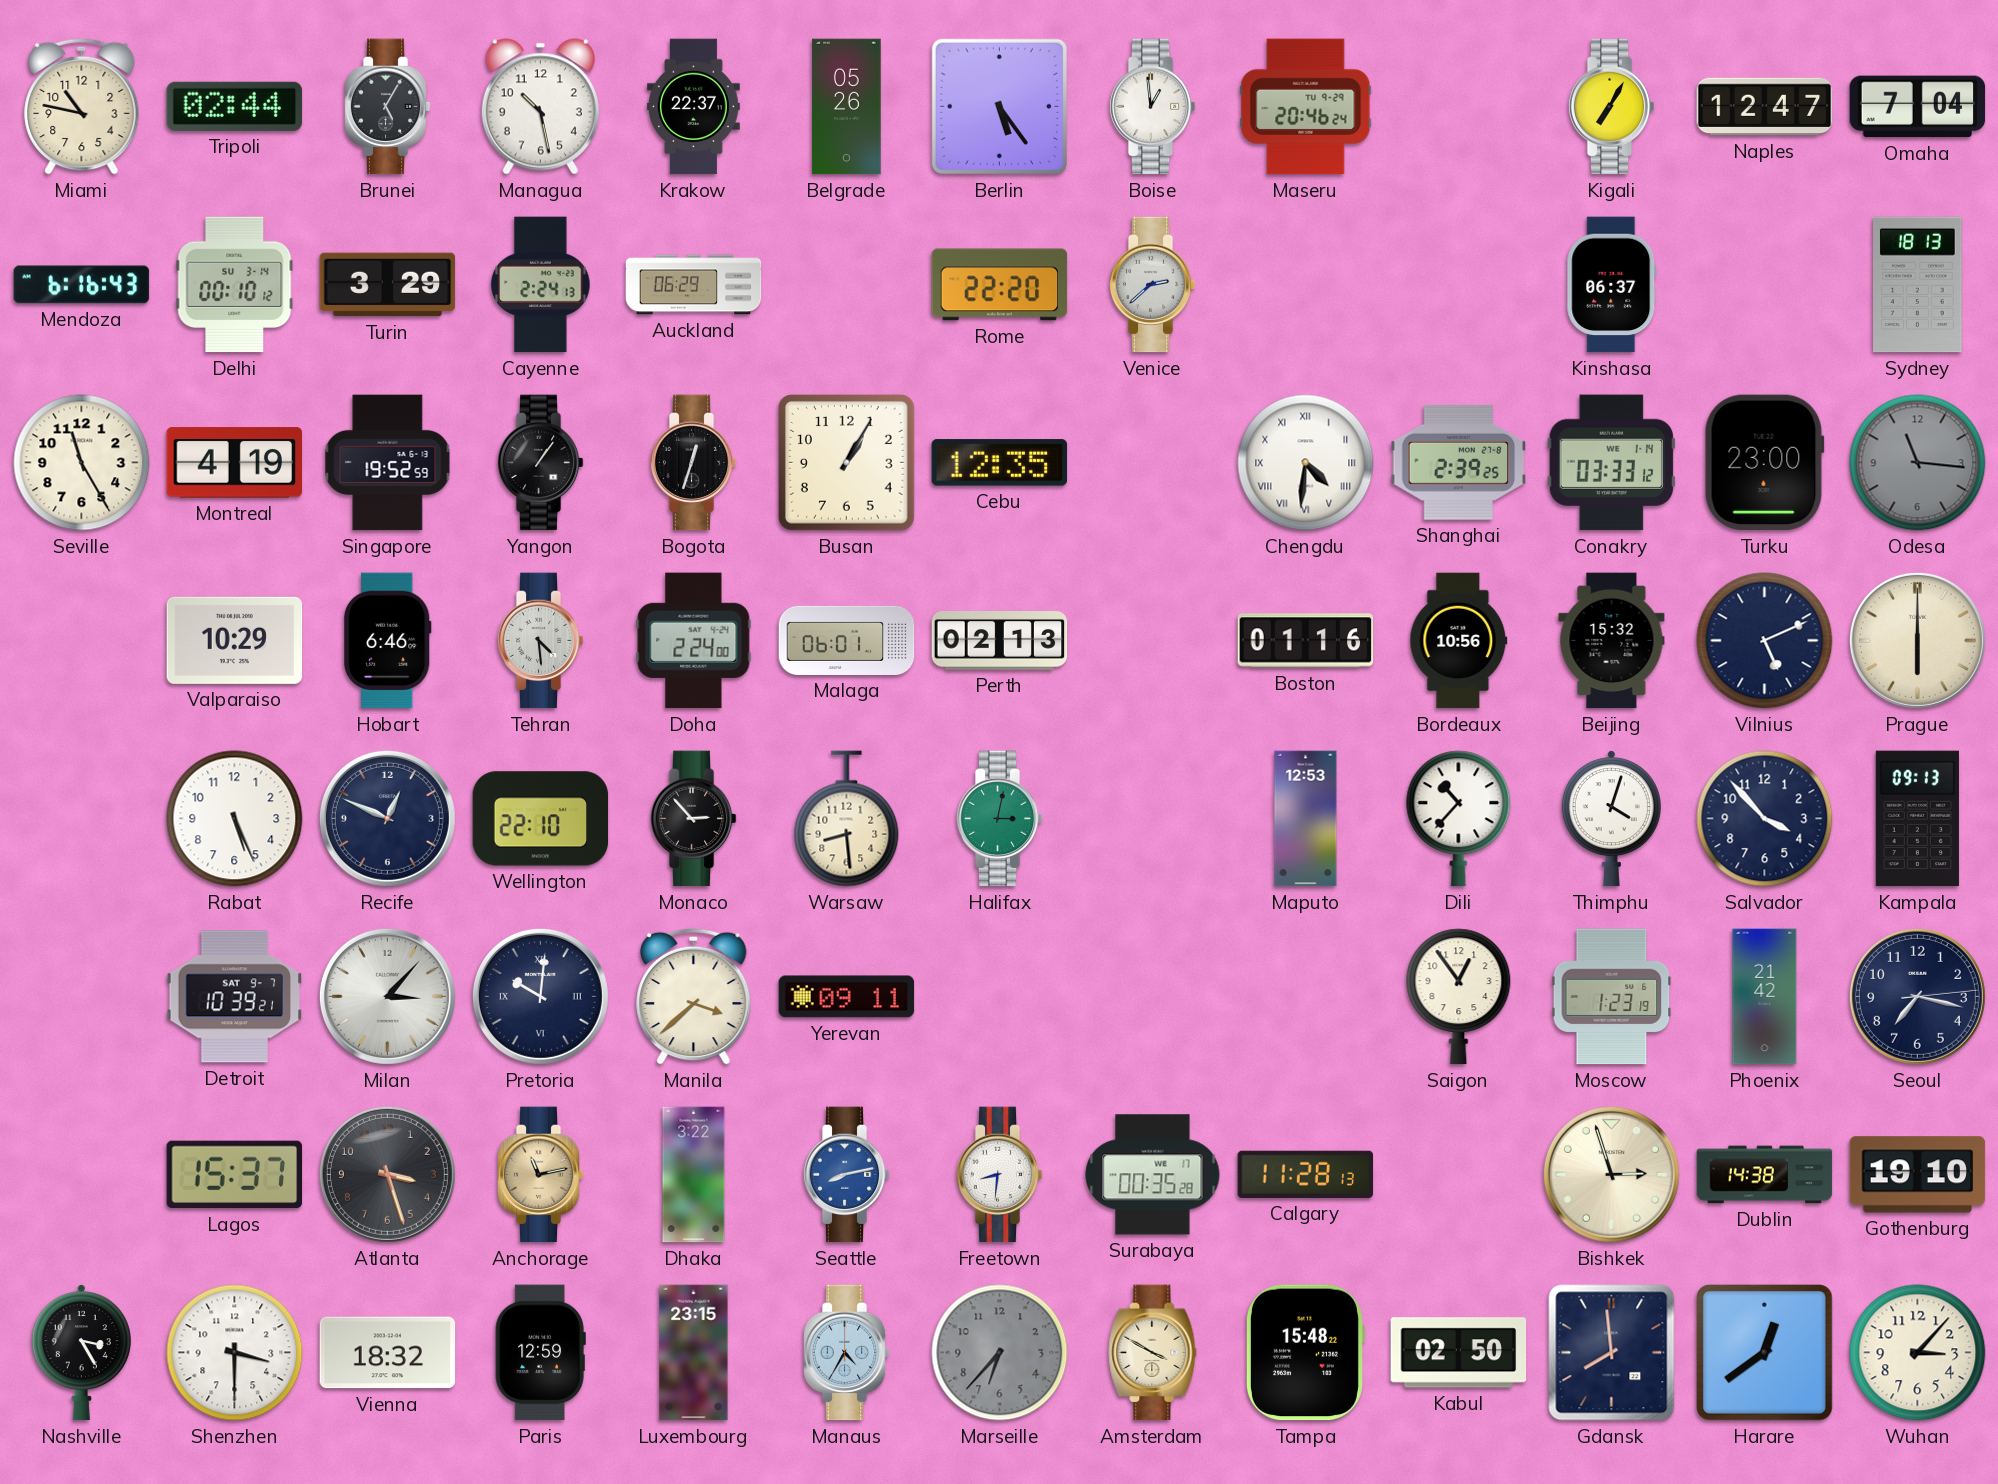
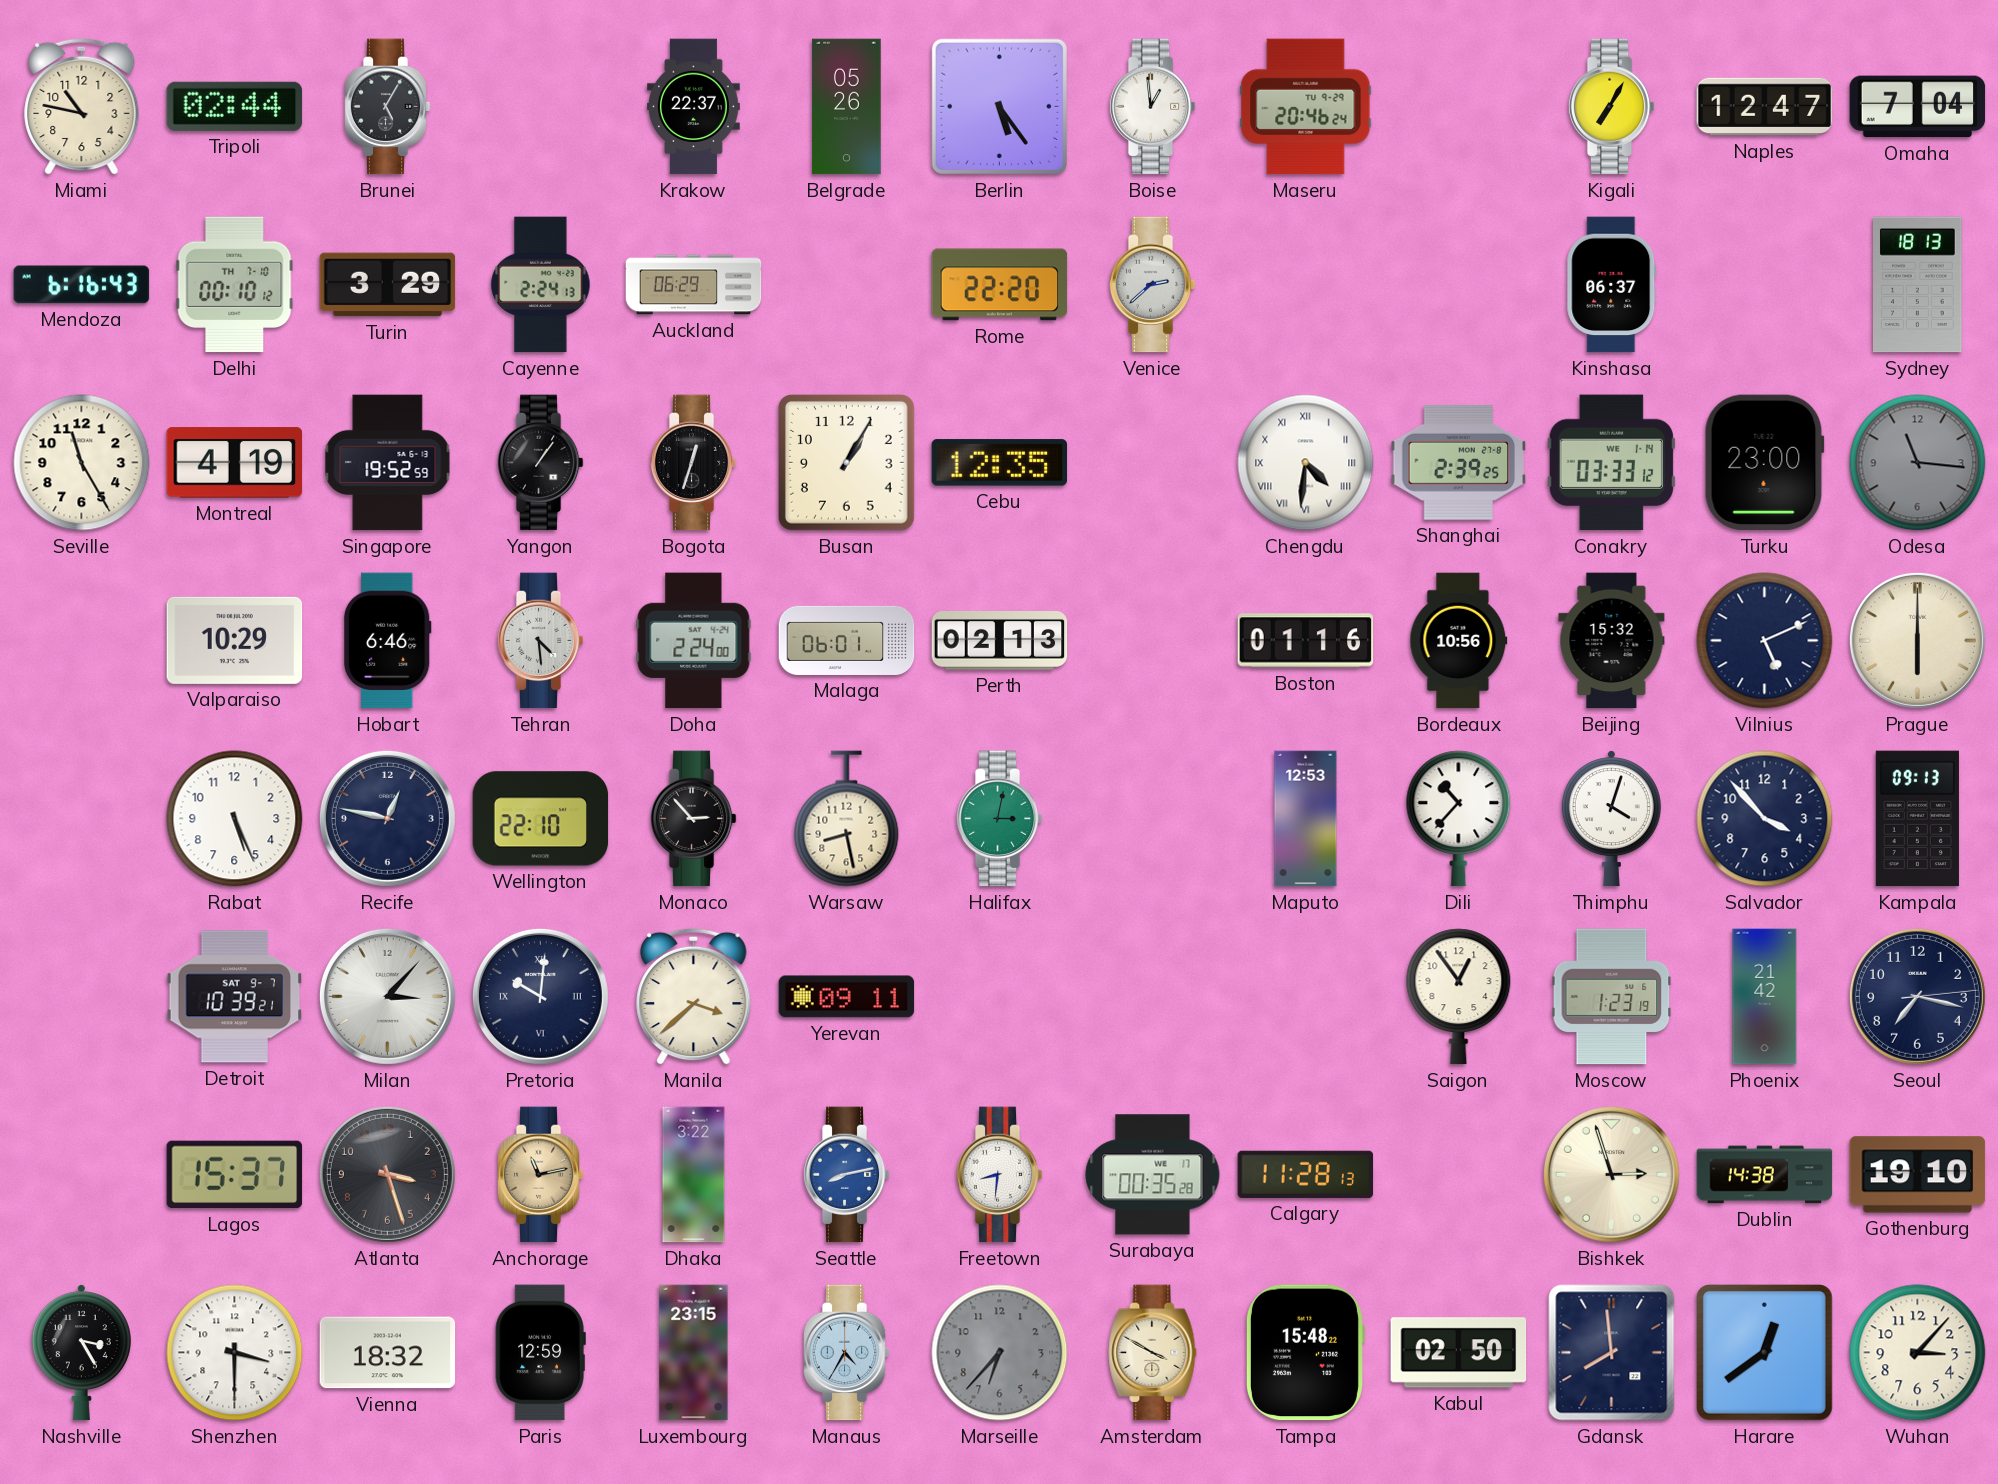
Managua: 10:28 -> none
Delhi date: SU 3-14 -> TH 7-10
Recife: 12:49 -> 12:47
Warsaw: 8:29 -> 8:28
